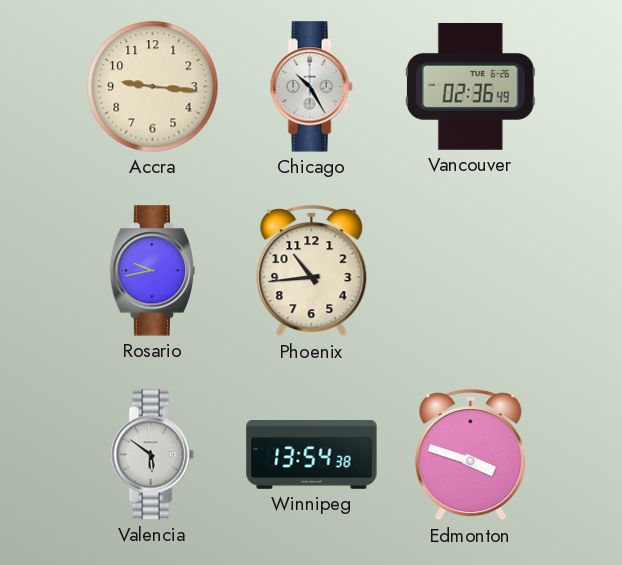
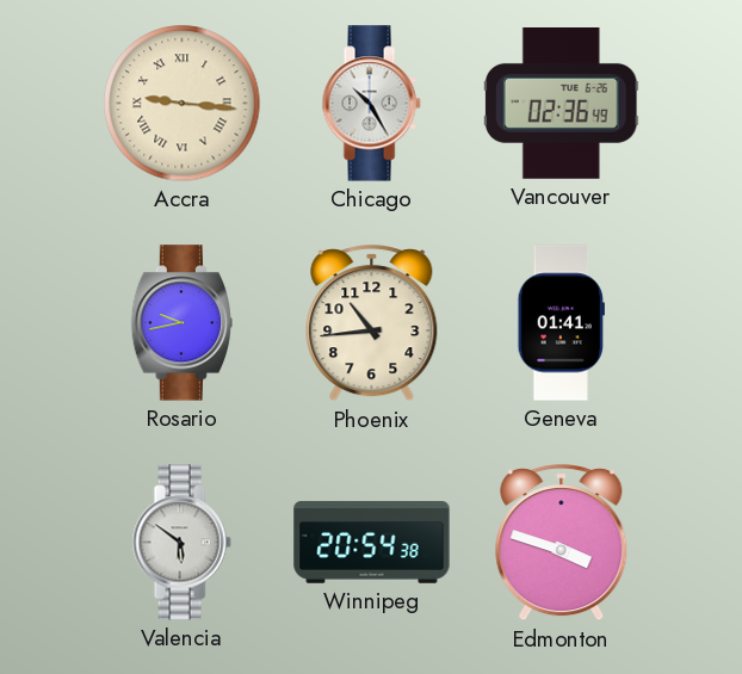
Accra numerals: Arabic -> Roman
Geneva: none -> 01:41
Winnipeg: 13:54 -> 20:54
